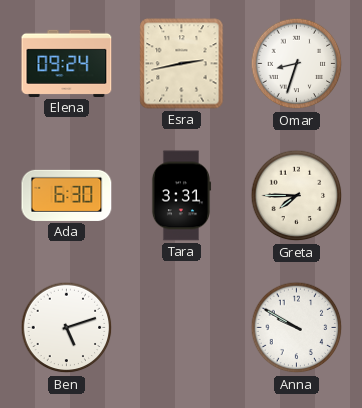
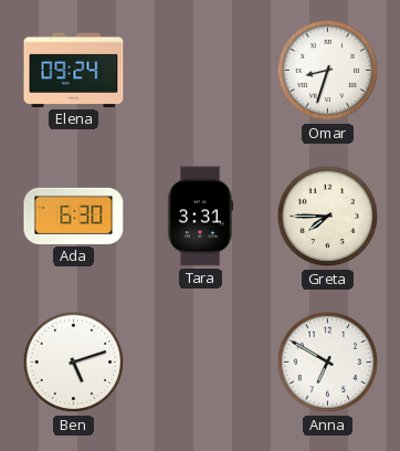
Esra: 2:43 -> none
Anna: 9:50 -> 6:50
